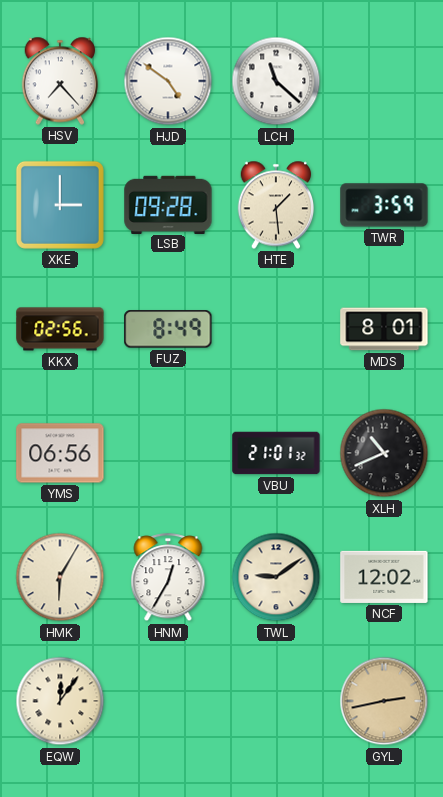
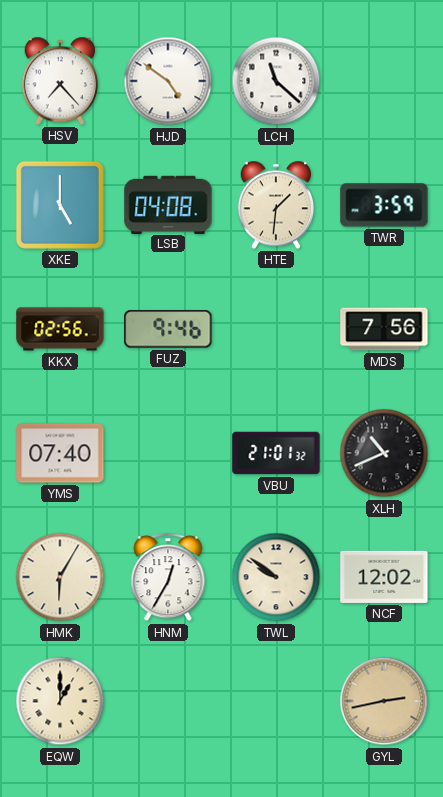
XKE: 3:00 -> 5:00
LSB: 09:28 -> 04:08
HTE: 1:29 -> 1:31
FUZ: 8:49 -> 9:46
MDS: 8:01 -> 7:56
YMS: 06:56 -> 07:40
TWL: 9:09 -> 9:51
EQW: 12:06 -> 1:00
